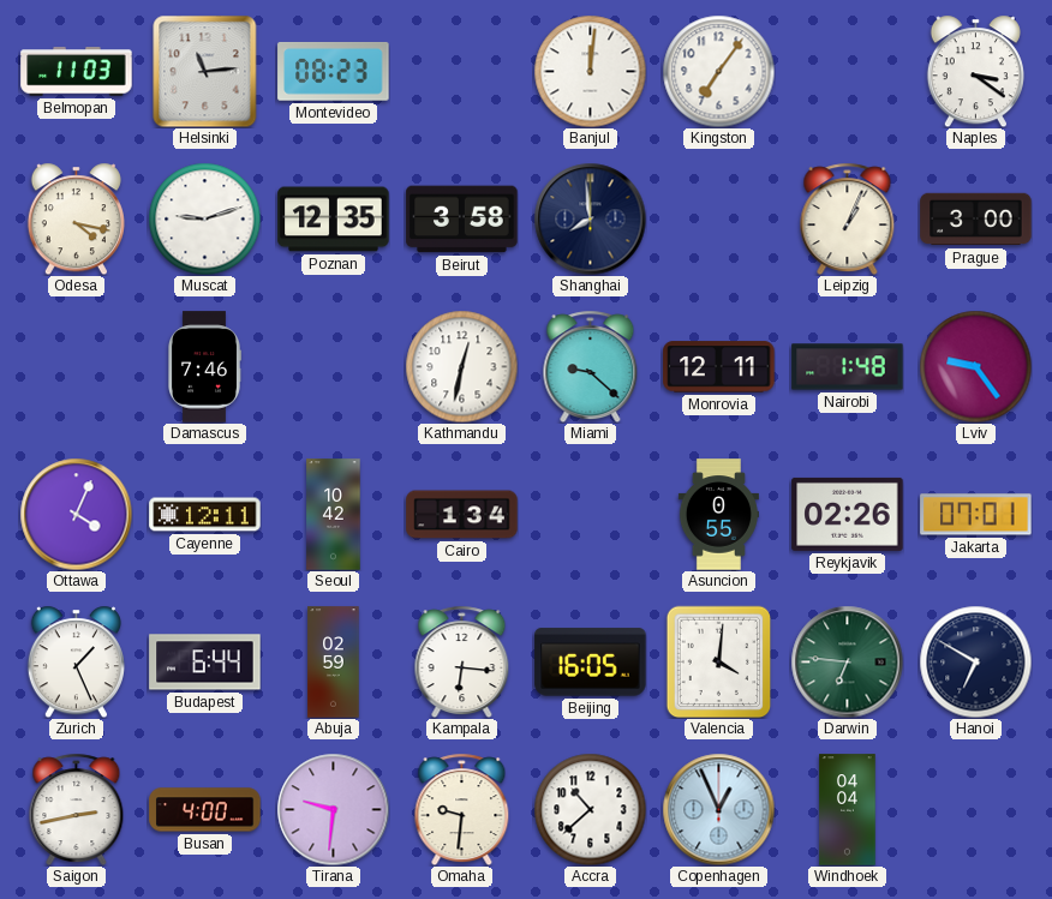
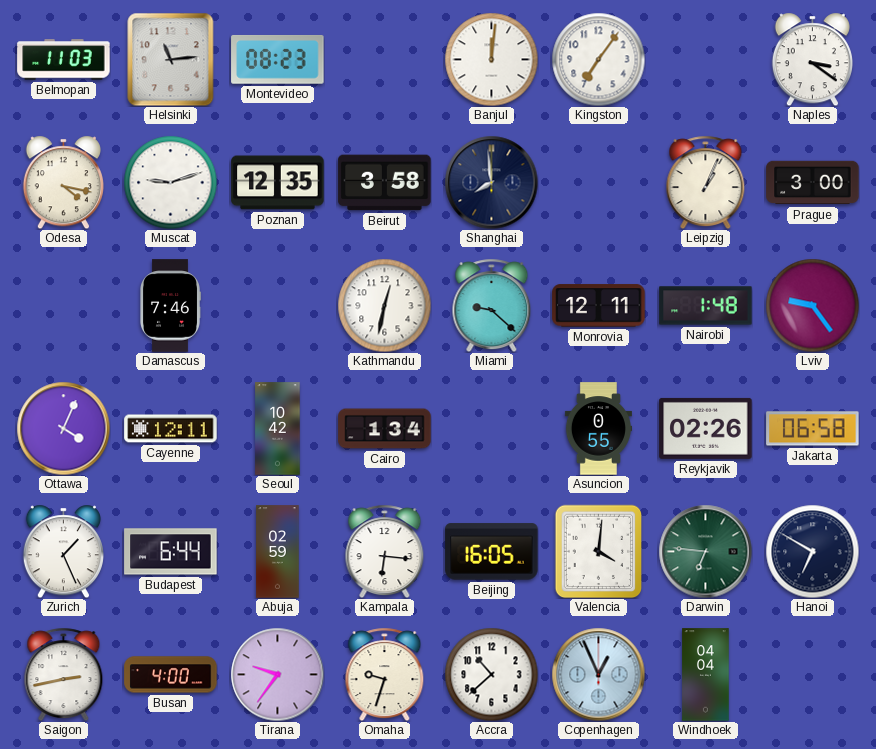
Jakarta: 07:01 -> 06:58
Tirana: 9:31 -> 9:36
Omaha: 9:31 -> 9:33
